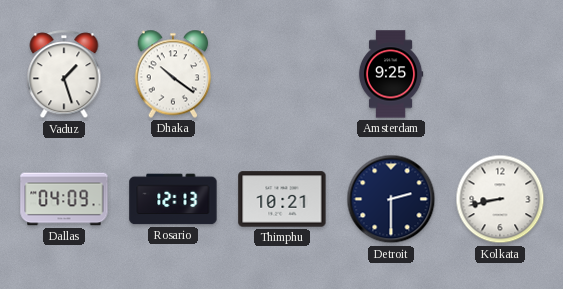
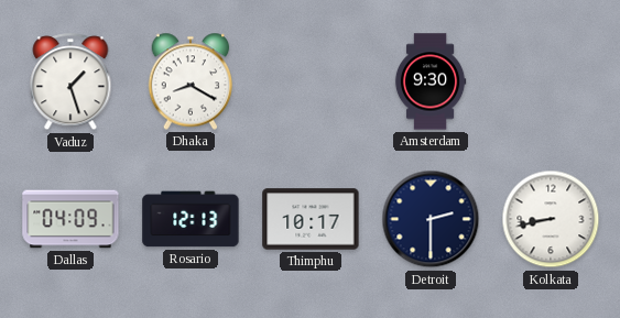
Dhaka: 10:21 -> 8:20
Amsterdam: 9:25 -> 9:30
Thimphu: 10:21 -> 10:17
